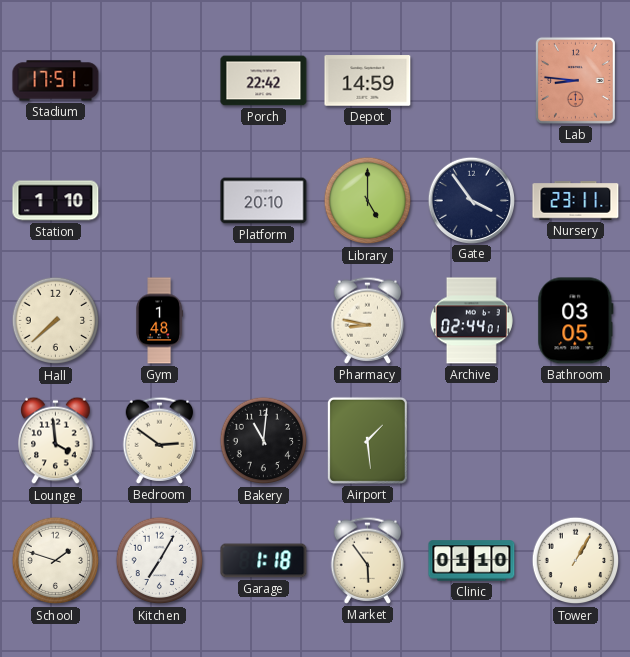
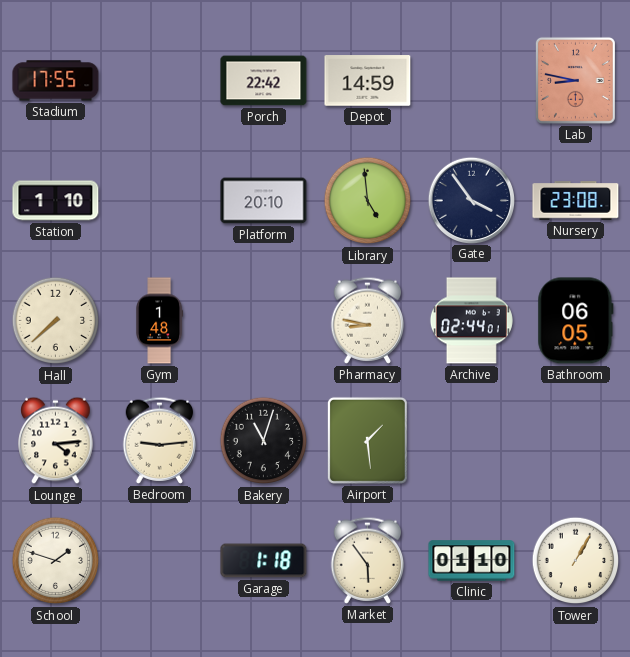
Stadium: 17:51 -> 17:55
Lab: 8:46 -> 8:47
Library: 5:00 -> 4:59
Nursery: 23:11 -> 23:08
Bathroom: 03:05 -> 06:05
Lounge: 3:59 -> 4:14
Bedroom: 2:51 -> 9:14
Bakery: 11:01 -> 11:03
Kitchen: 7:05 -> none
